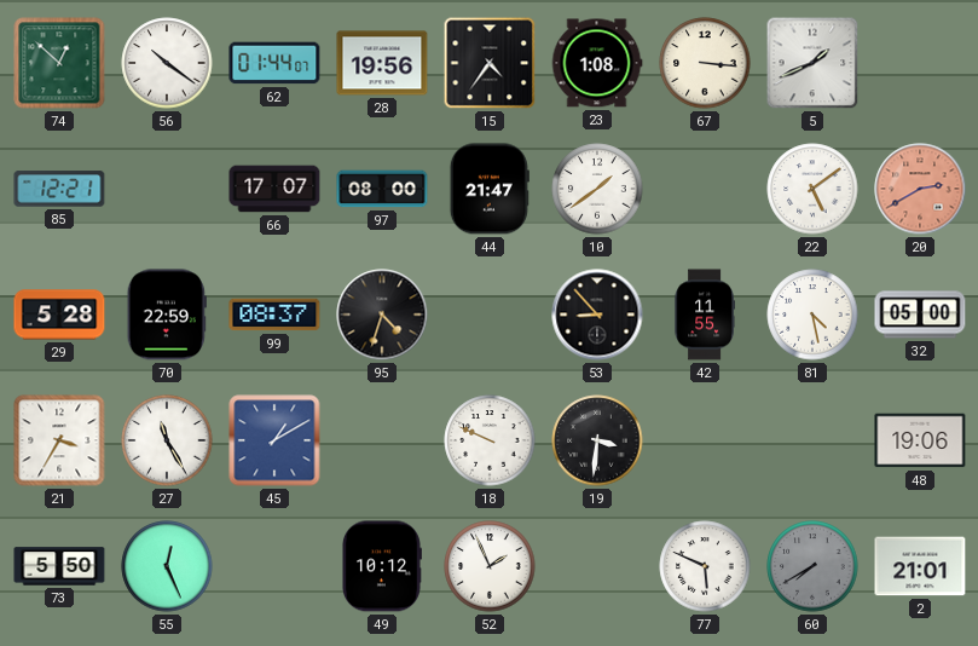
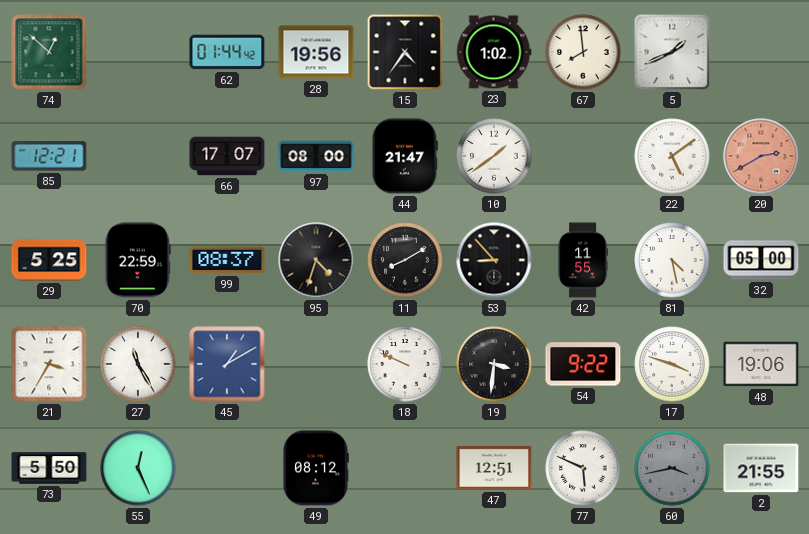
56: 10:21 -> none
62: 01:44:07 -> 01:44:42
23: 1:08 -> 1:02
67: 3:16 -> 7:59
29: 5:28 -> 5:25
11: none -> 8:10
54: none -> 9:22
17: none -> 3:48
49: 10:12 -> 08:12
52: 1:56 -> none
47: none -> 12:51
60: 7:40 -> 3:43
2: 21:01 -> 21:55
